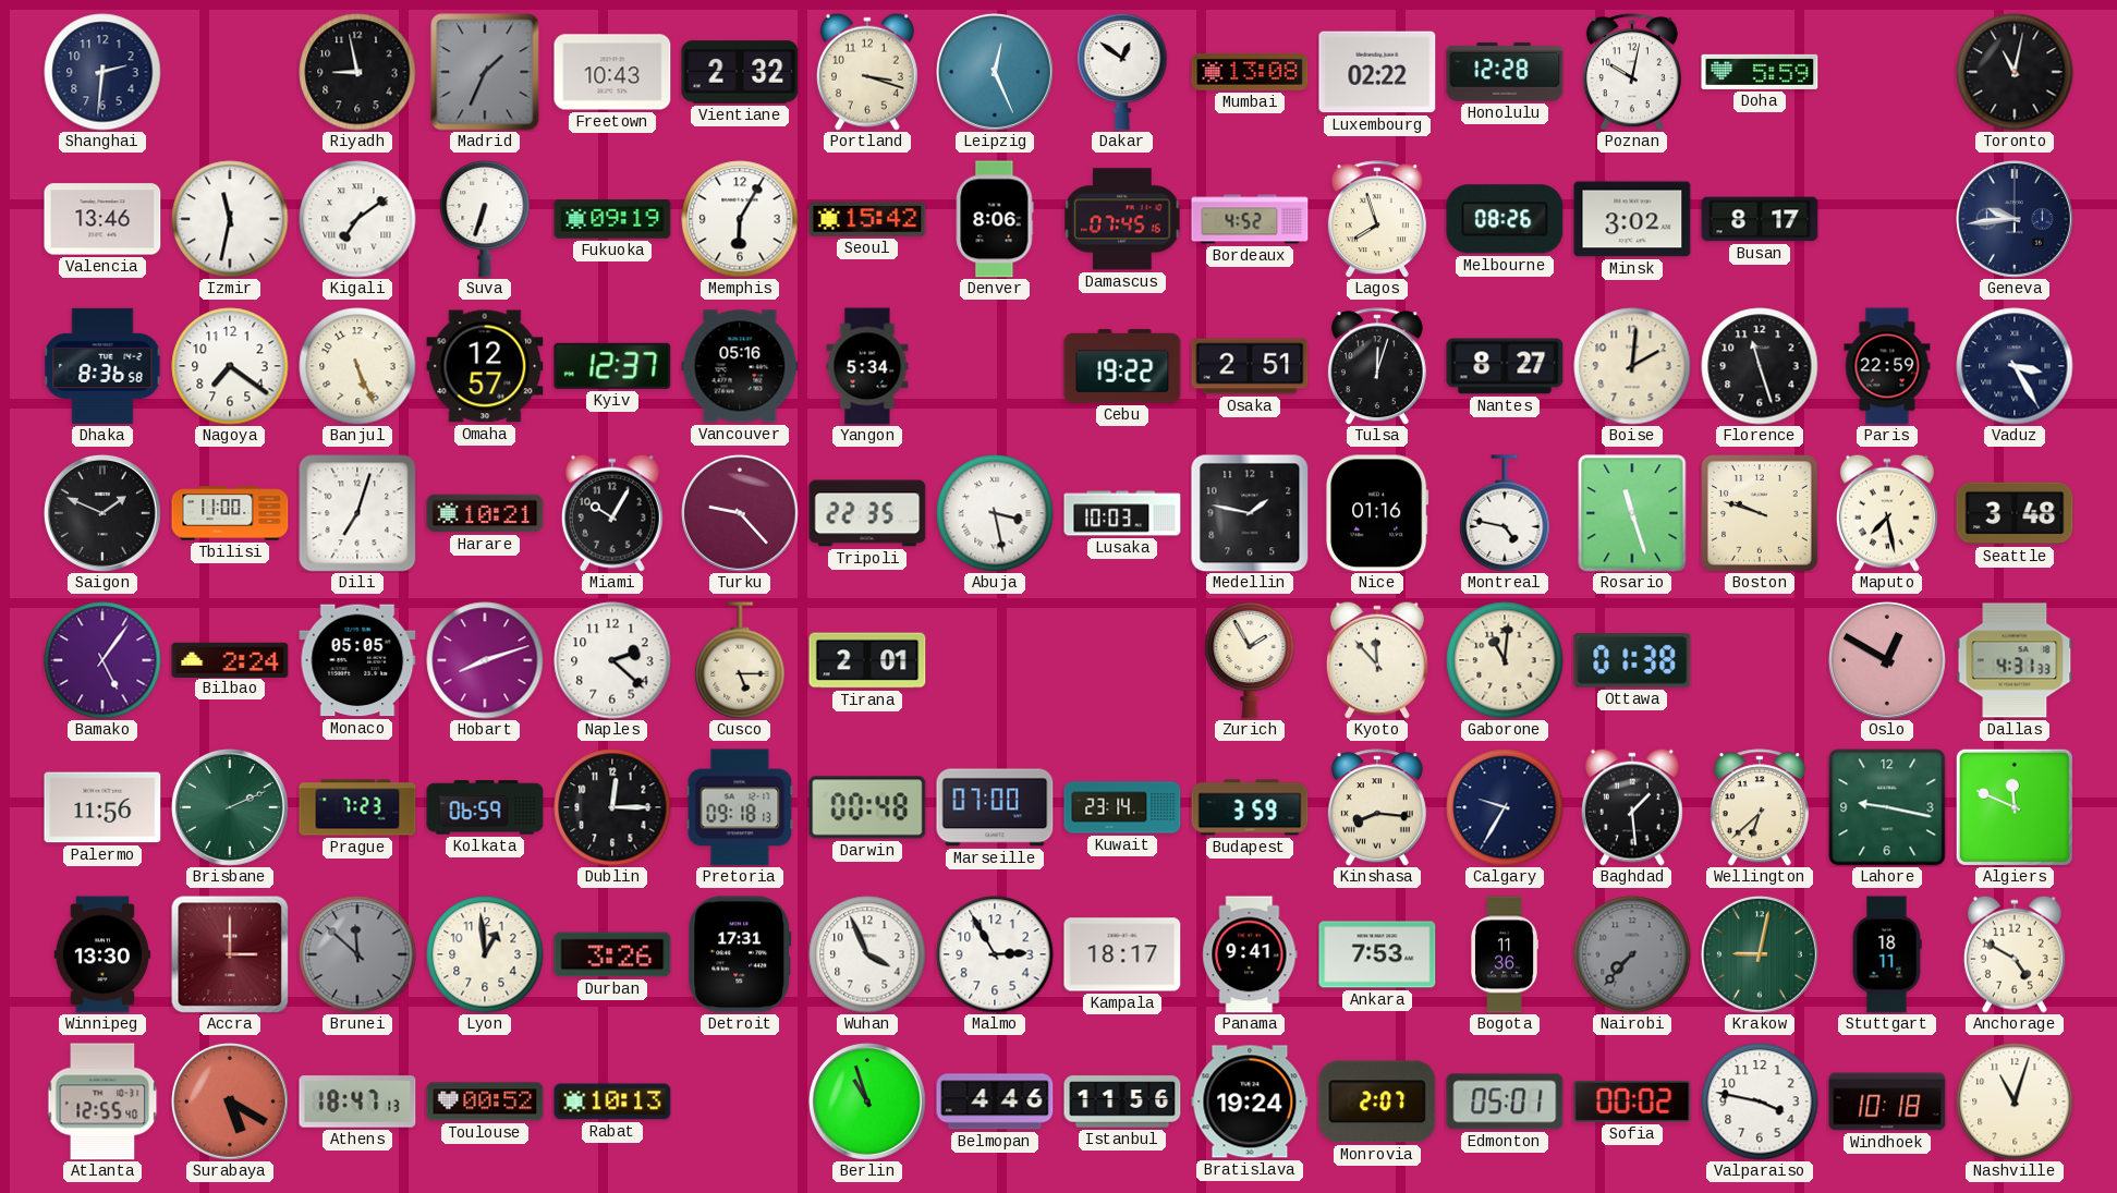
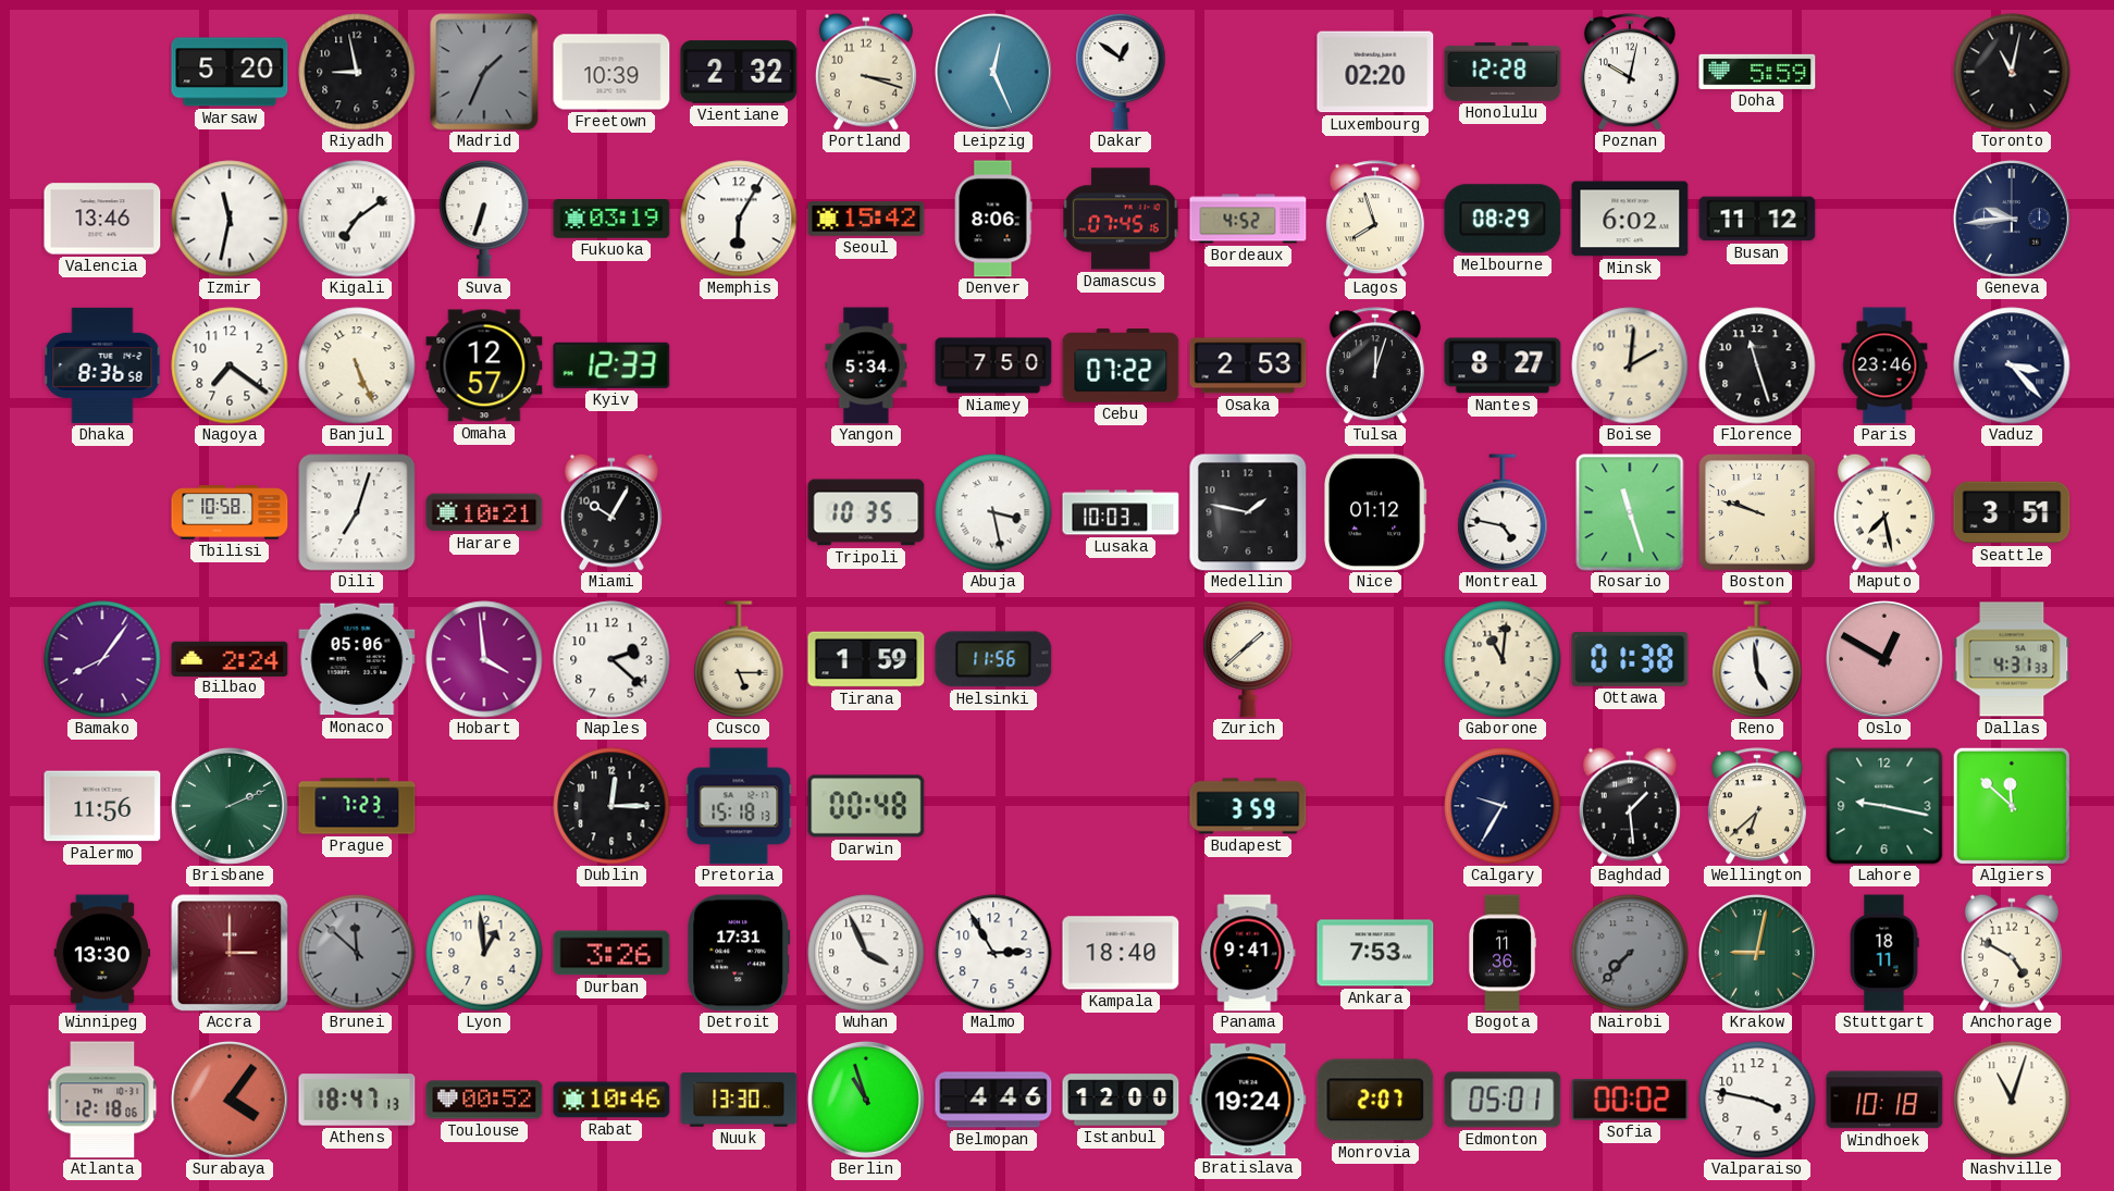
Shanghai: 2:31 -> none
Warsaw: none -> 5:20
Freetown: 10:43 -> 10:39
Mumbai: 13:08 -> none
Luxembourg: 02:22 -> 02:20
Fukuoka: 09:19 -> 03:19
Melbourne: 08:26 -> 08:29
Minsk: 3:02 -> 6:02
Busan: 8:17 -> 11:12
Kyiv: 12:37 -> 12:33
Vancouver: 05:16 -> none
Niamey: none -> 7:50
Cebu: 19:22 -> 07:22
Osaka: 2:51 -> 2:53
Paris: 22:59 -> 23:46
Vaduz: 3:25 -> 3:23
Saigon: 1:49 -> none
Tbilisi: 11:00 -> 10:58
Turku: 9:23 -> none
Tripoli: 22:35 -> 10:35
Nice: 01:16 -> 01:12
Seattle: 3:48 -> 3:51
Bamako: 5:06 -> 8:06
Monaco: 05:05 -> 05:06
Hobart: 8:12 -> 3:59
Tirana: 2:01 -> 1:59
Helsinki: none -> 11:56
Zurich: 1:55 -> 1:38
Kyoto: 11:53 -> none
Reno: none -> 4:59
Kolkata: 06:59 -> none
Pretoria: 09:18 -> 15:18
Marseille: 07:00 -> none
Kuwait: 23:14 -> none
Kinshasa: 8:16 -> none
Algiers: 11:49 -> 11:52
Kampala: 18:17 -> 18:40
Atlanta: 12:55 -> 12:18
Surabaya: 5:20 -> 4:06
Rabat: 10:13 -> 10:46
Nuuk: none -> 13:30
Istanbul: 11:56 -> 12:00
